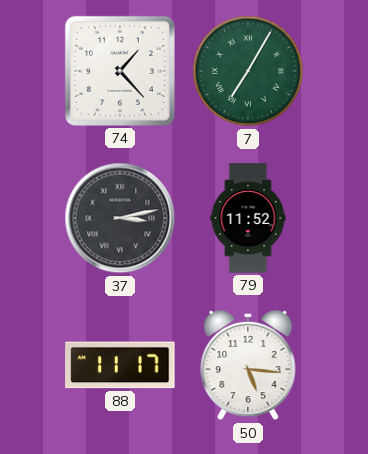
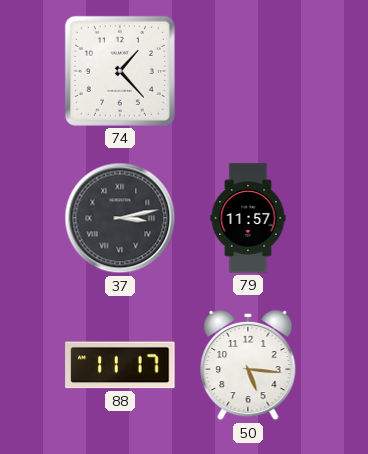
7: 7:05 -> none
79: 11:52 -> 11:57
